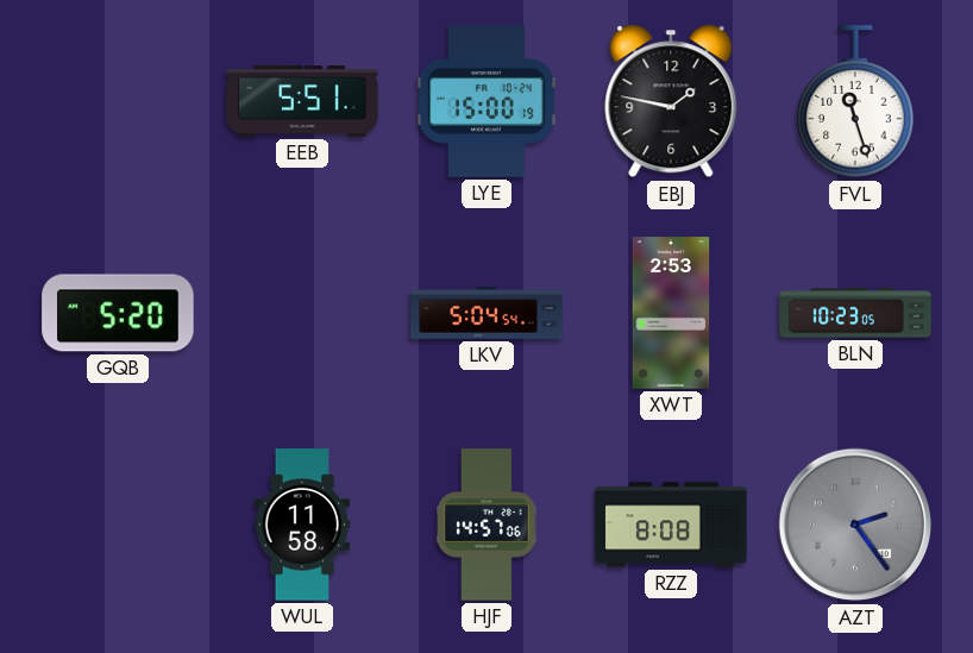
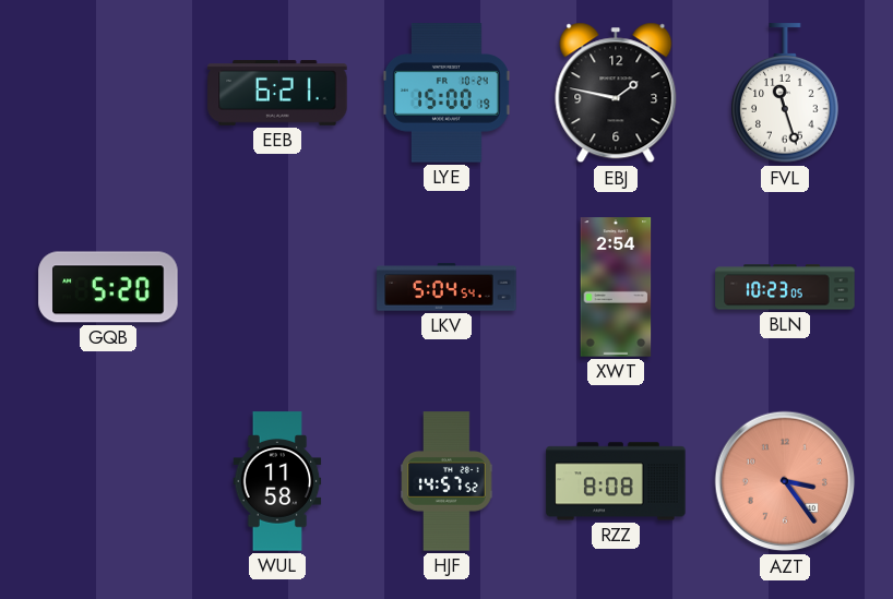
EEB: 5:51 -> 6:21
XWT: 2:53 -> 2:54
HJF: 14:57:06 -> 14:57:52
AZT: 2:24 -> 3:24
AZT dial: grey -> salmon
